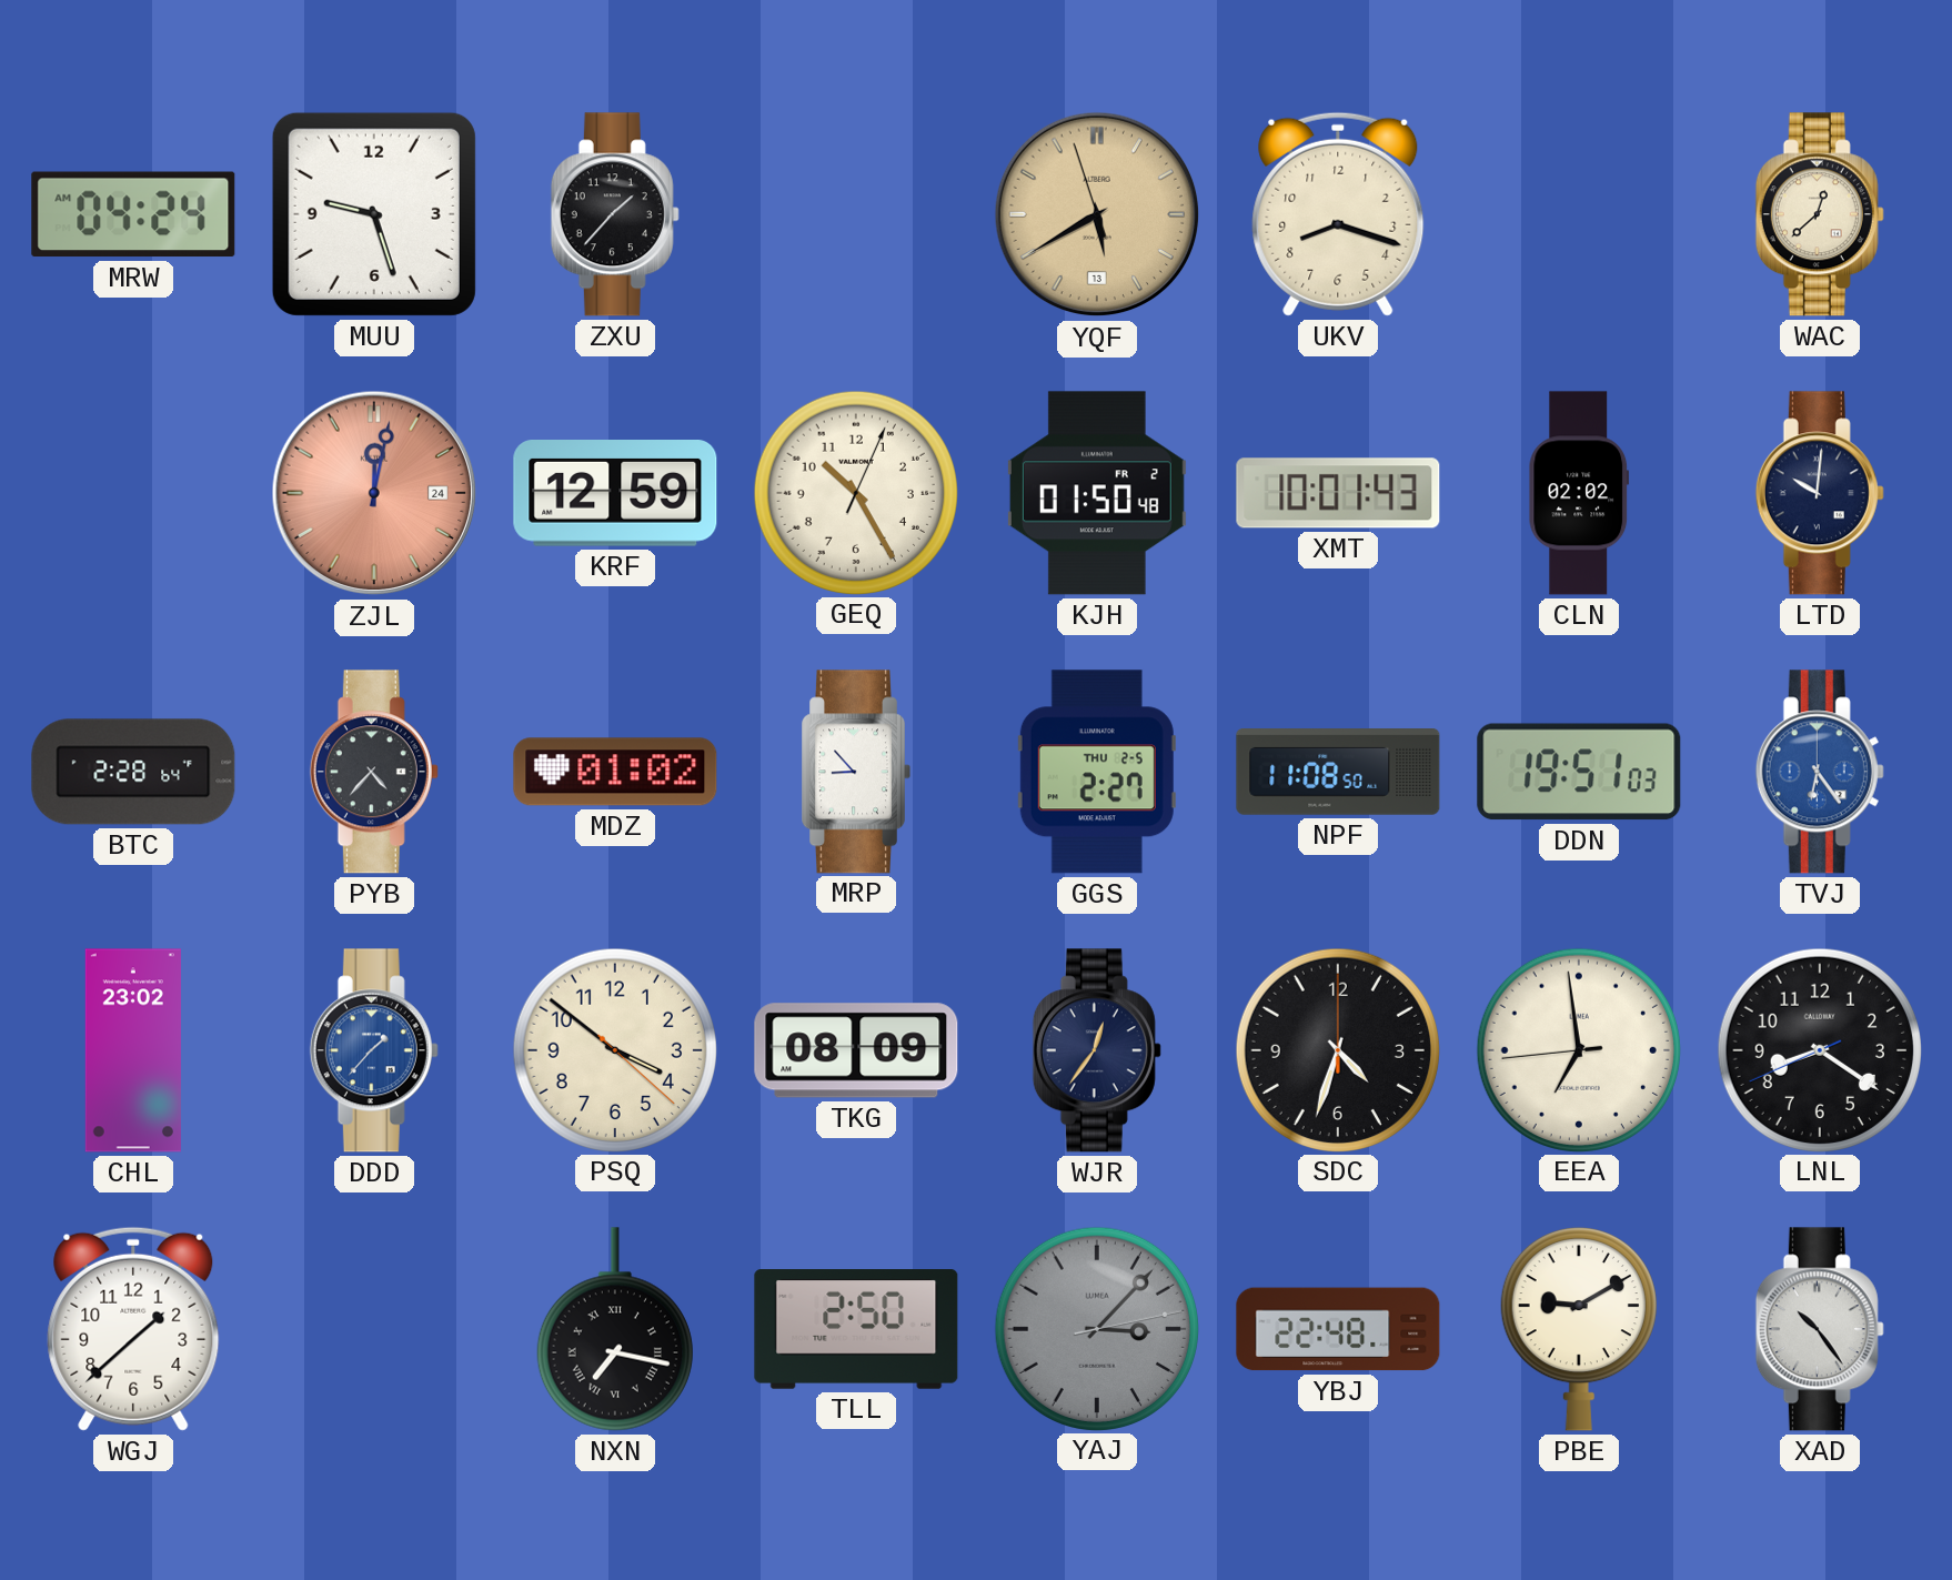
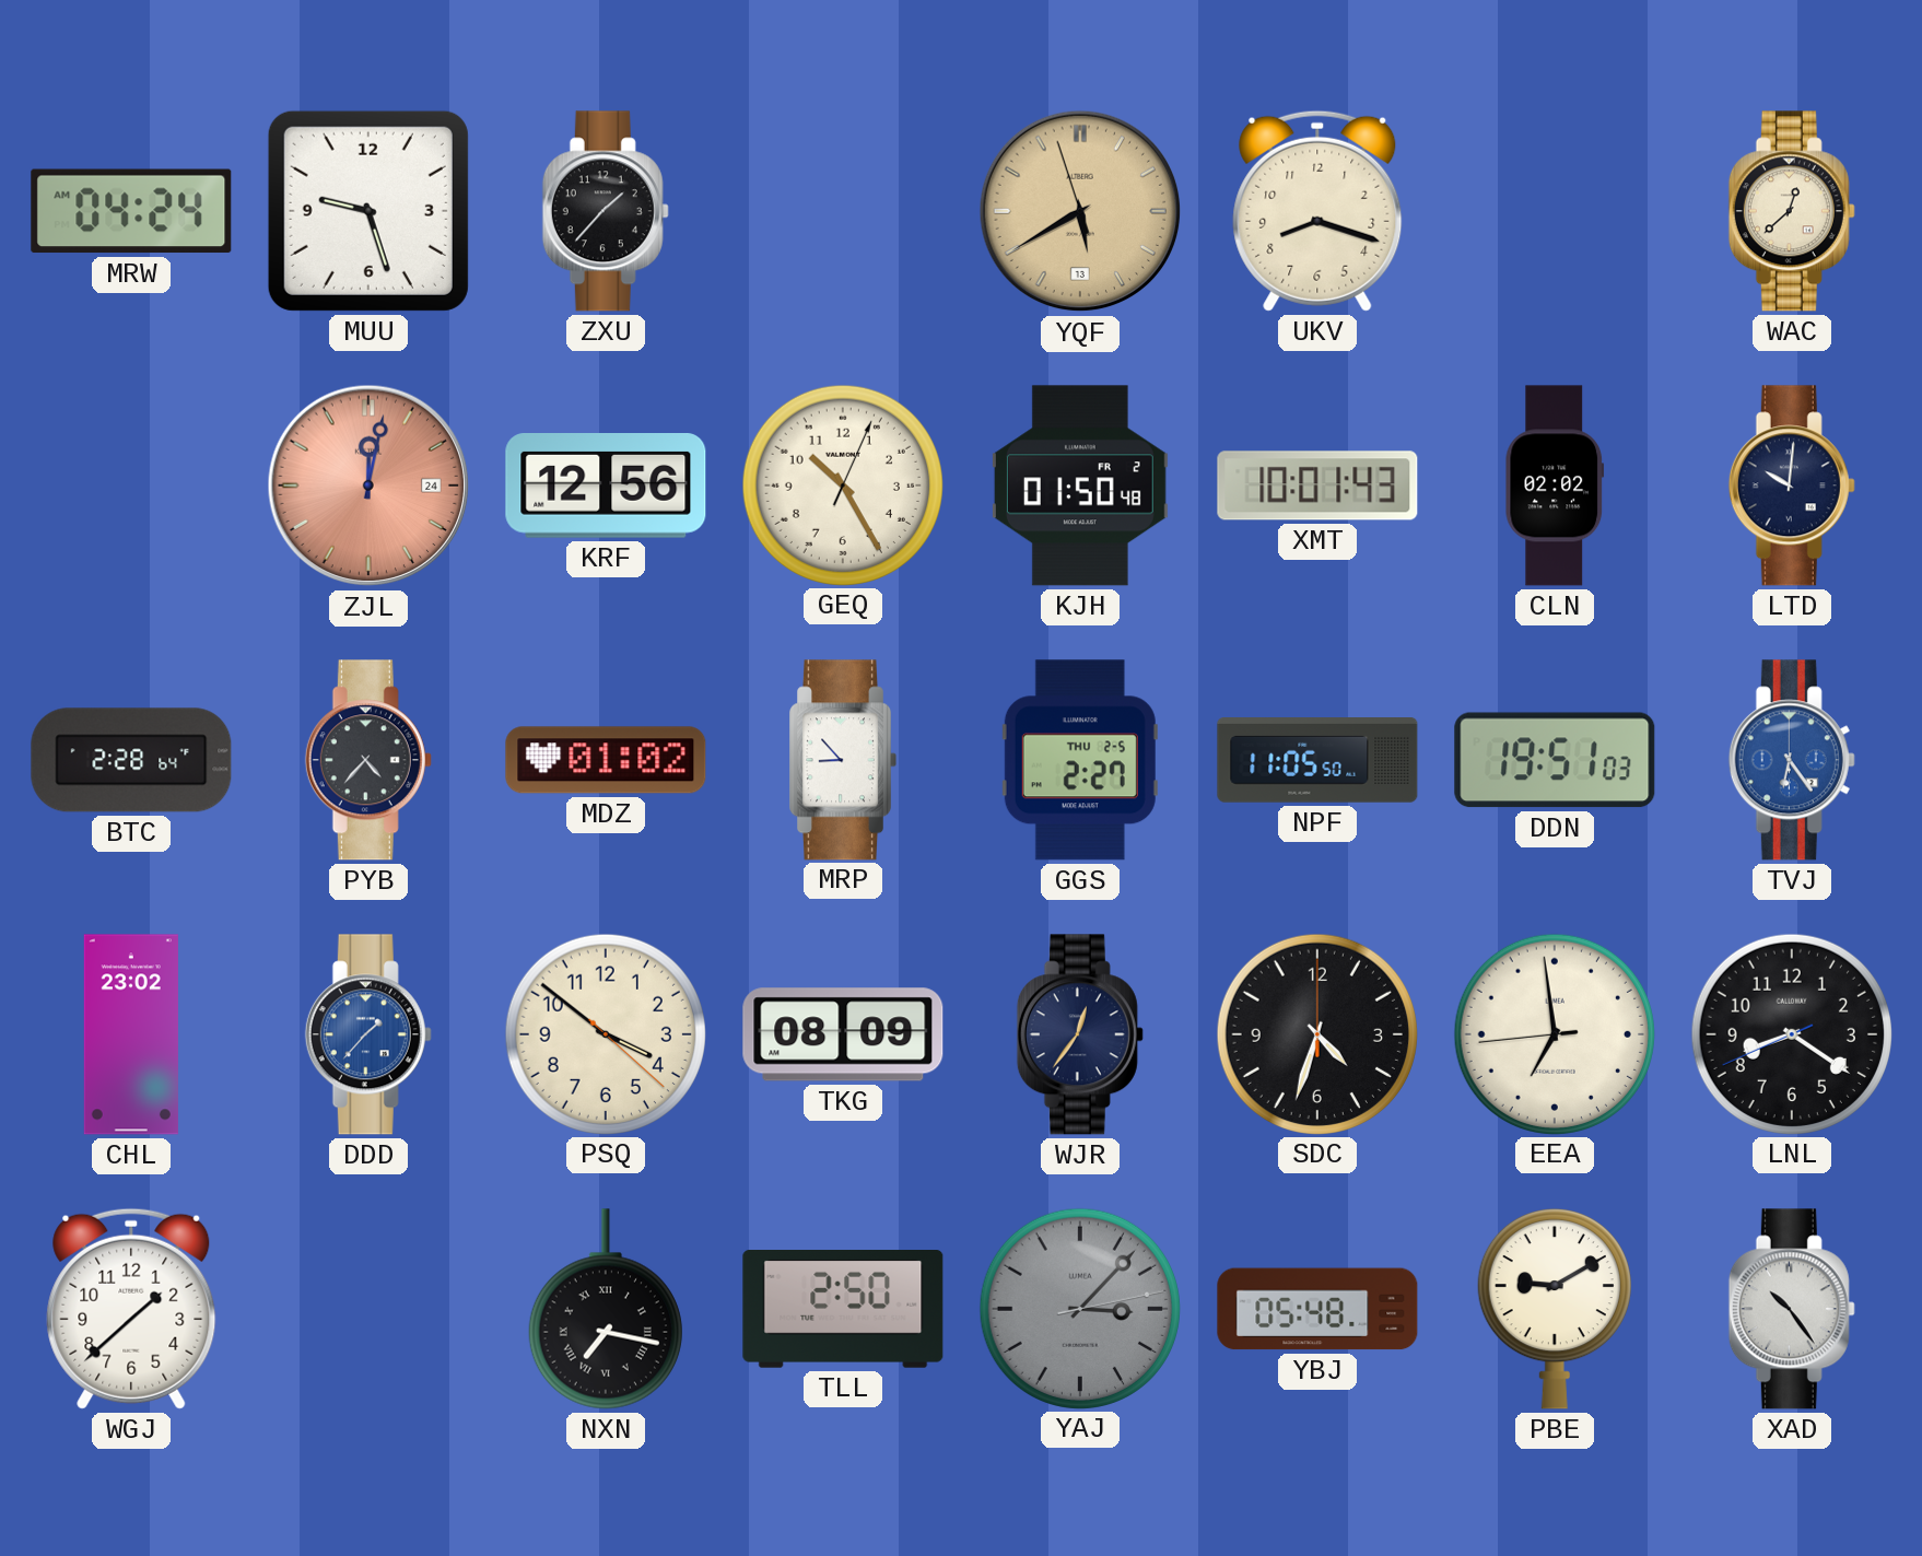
KRF: 12:59 -> 12:56
NPF: 11:08 -> 11:05
YBJ: 22:48 -> 05:48
